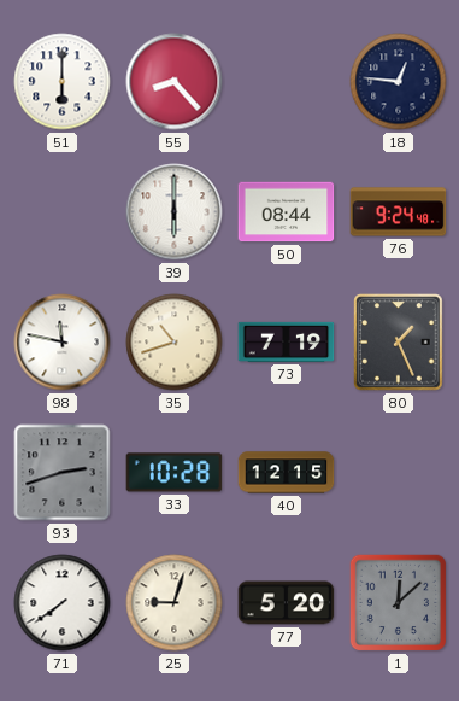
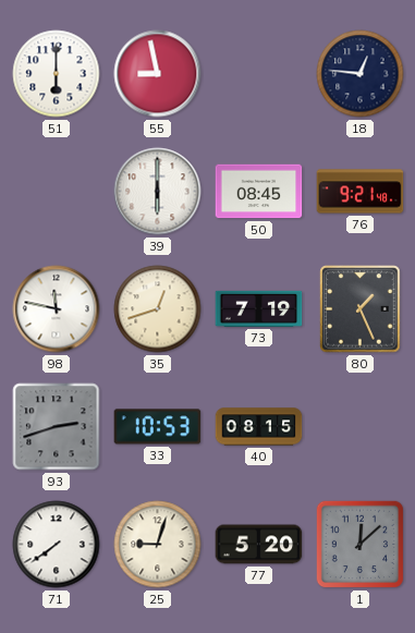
55: 8:23 -> 8:58
50: 08:44 -> 08:45
76: 9:24 -> 9:21
35: 10:42 -> 12:42
33: 10:28 -> 10:53
40: 12:15 -> 08:15
